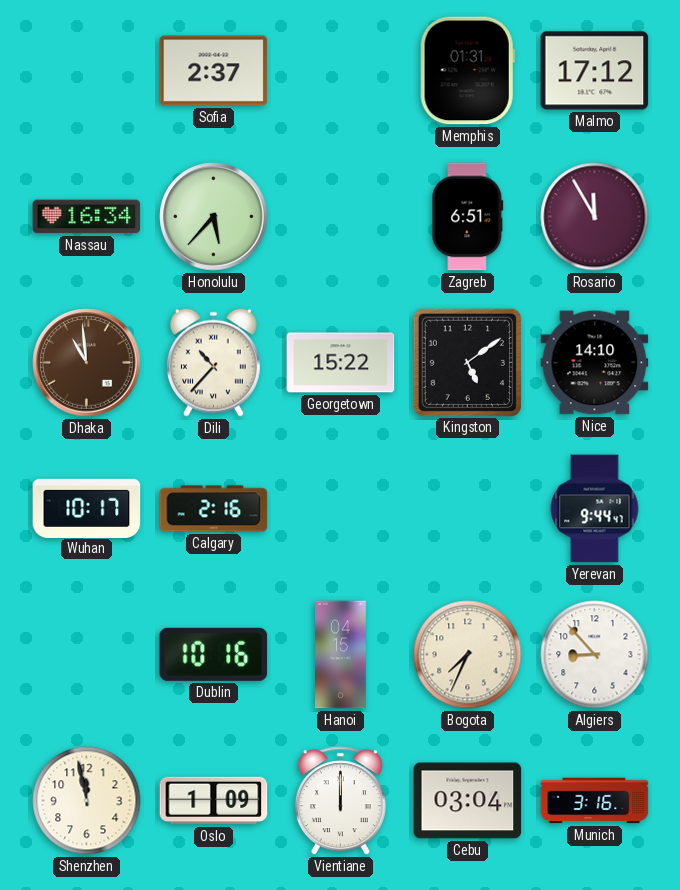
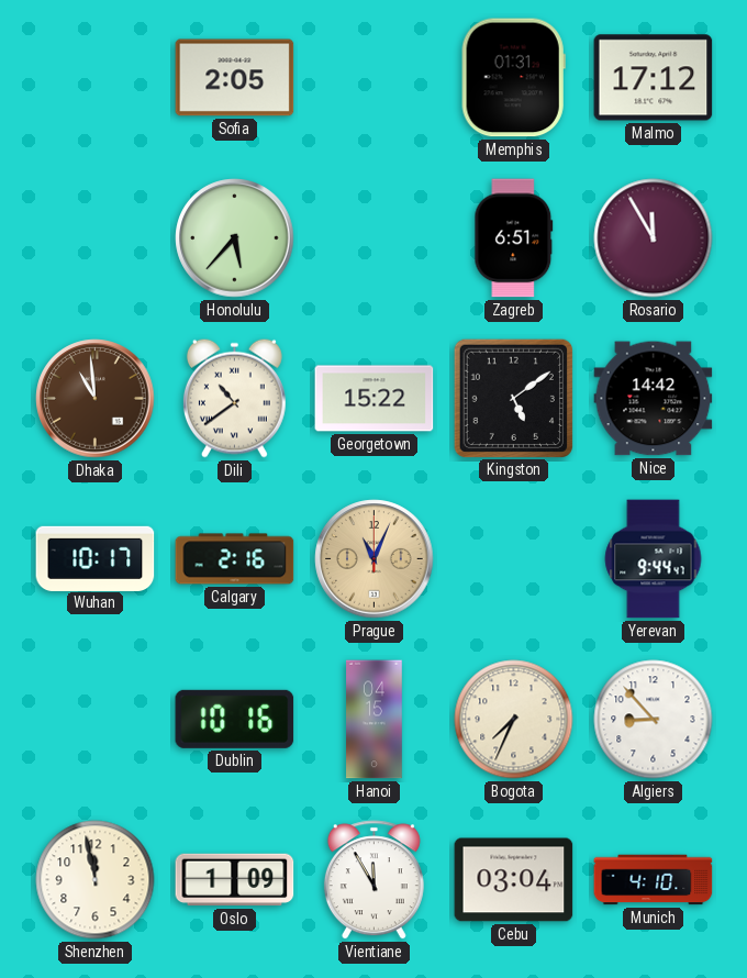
Sofia: 2:37 -> 2:05
Nassau: 16:34 -> none
Dili: 10:37 -> 10:39
Nice: 14:10 -> 14:42
Prague: none -> 11:04
Vientiane: 12:00 -> 11:55
Munich: 3:16 -> 4:10
